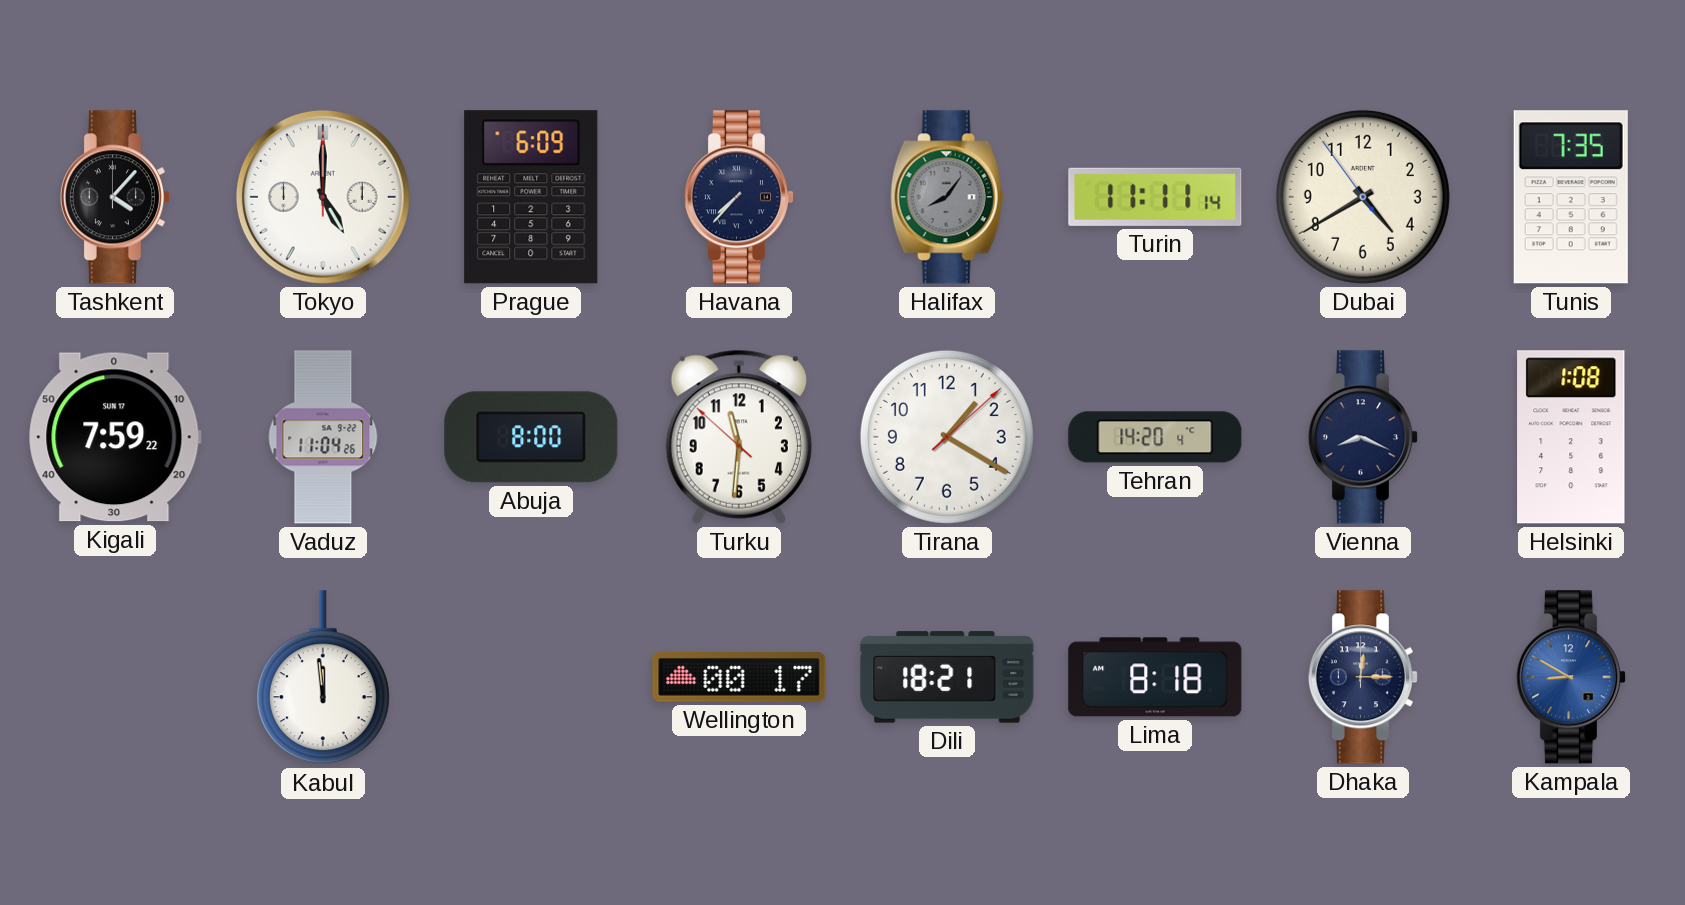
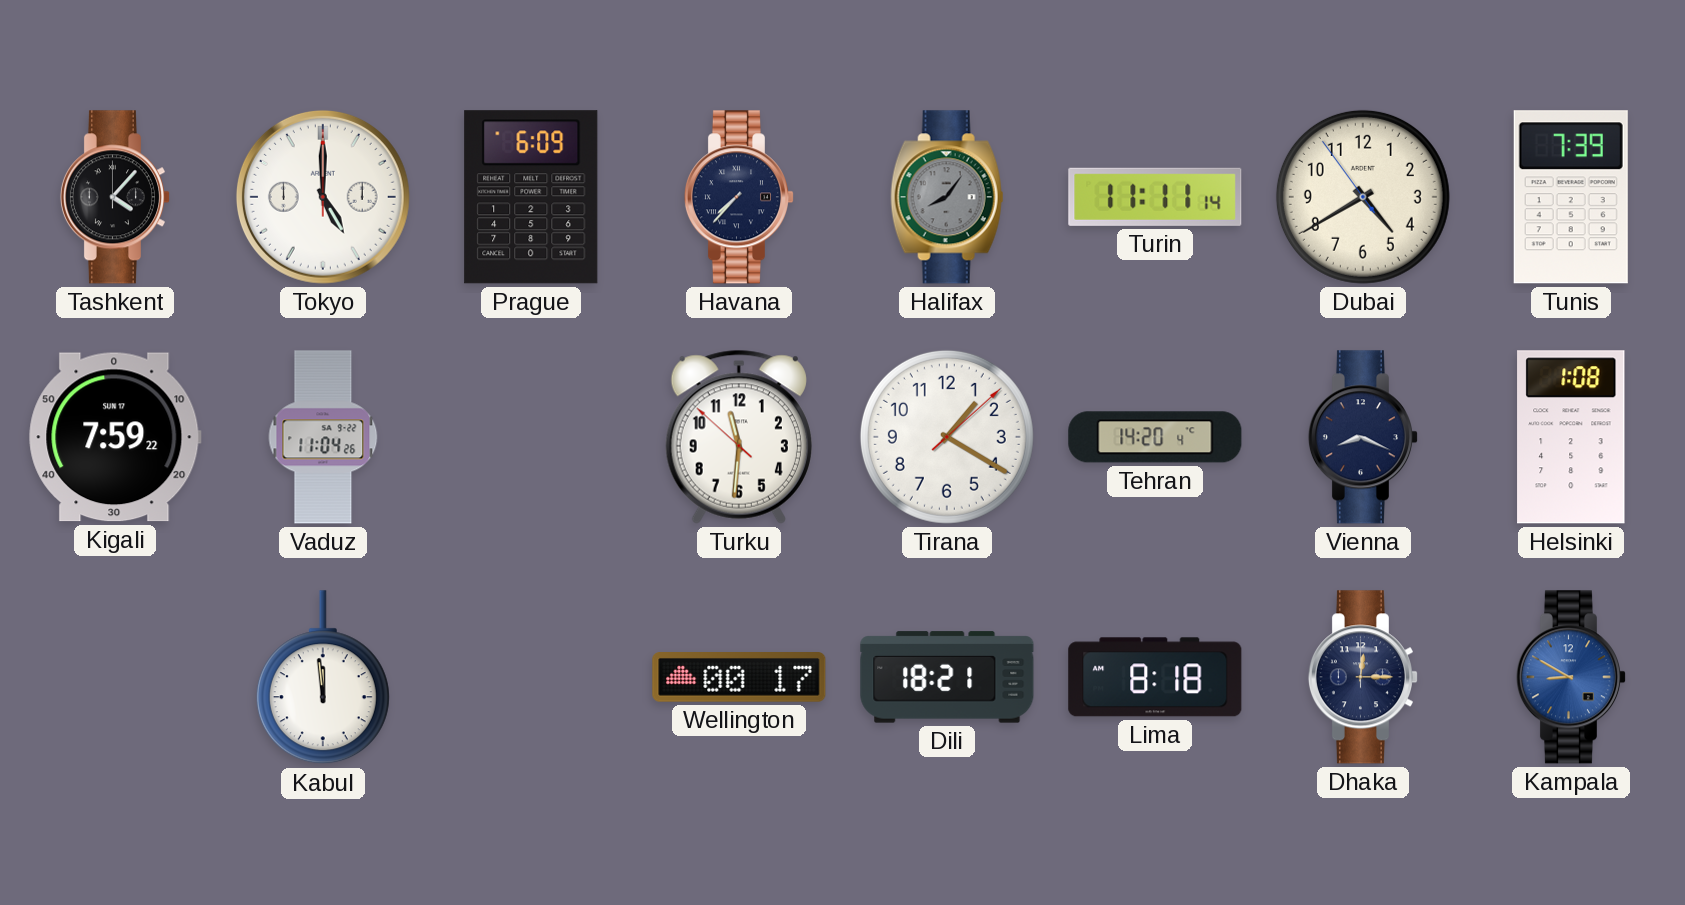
Tunis: 7:35 -> 7:39
Abuja: 8:00 -> none
